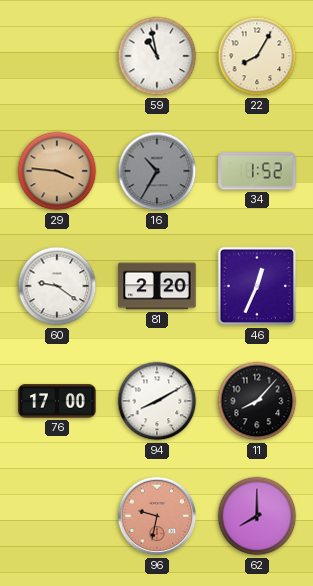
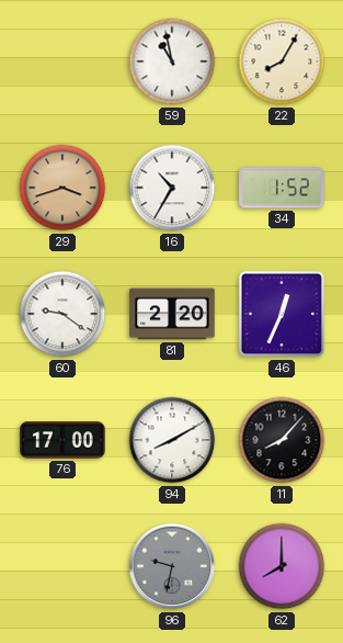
29: 3:46 -> 3:42
16 dial: grey -> white
96 dial: salmon -> grey
